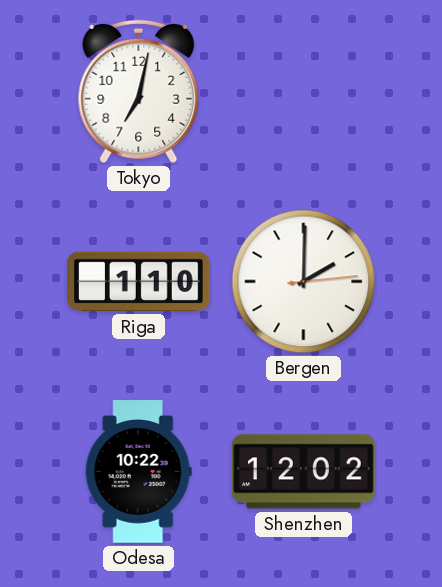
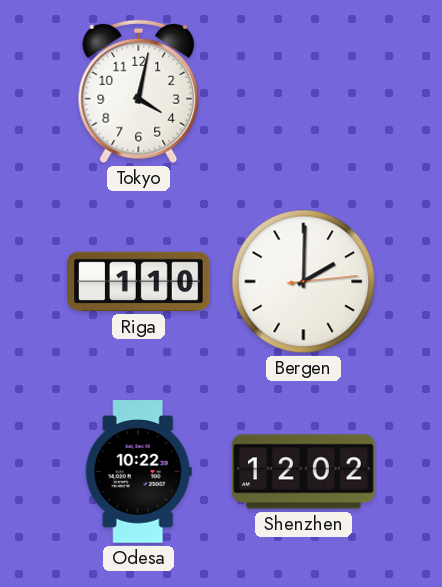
Tokyo: 7:02 -> 4:02
